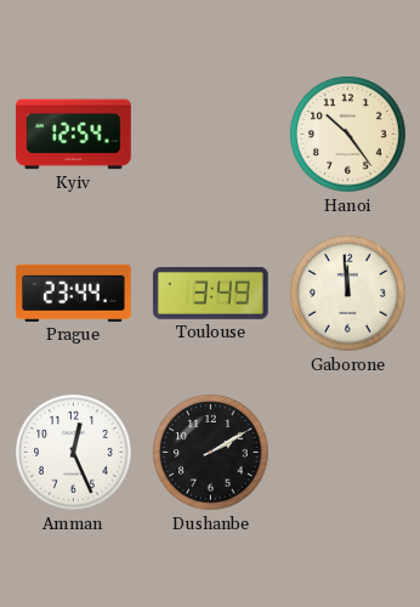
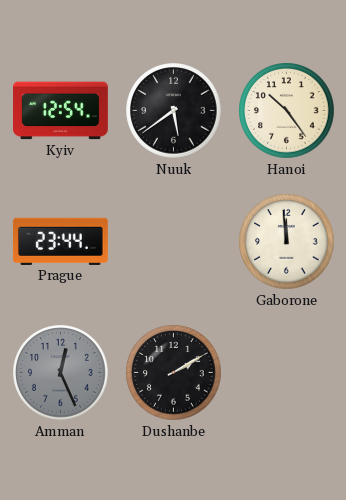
Nuuk: none -> 5:39
Toulouse: 3:49 -> none
Amman dial: white -> grey
